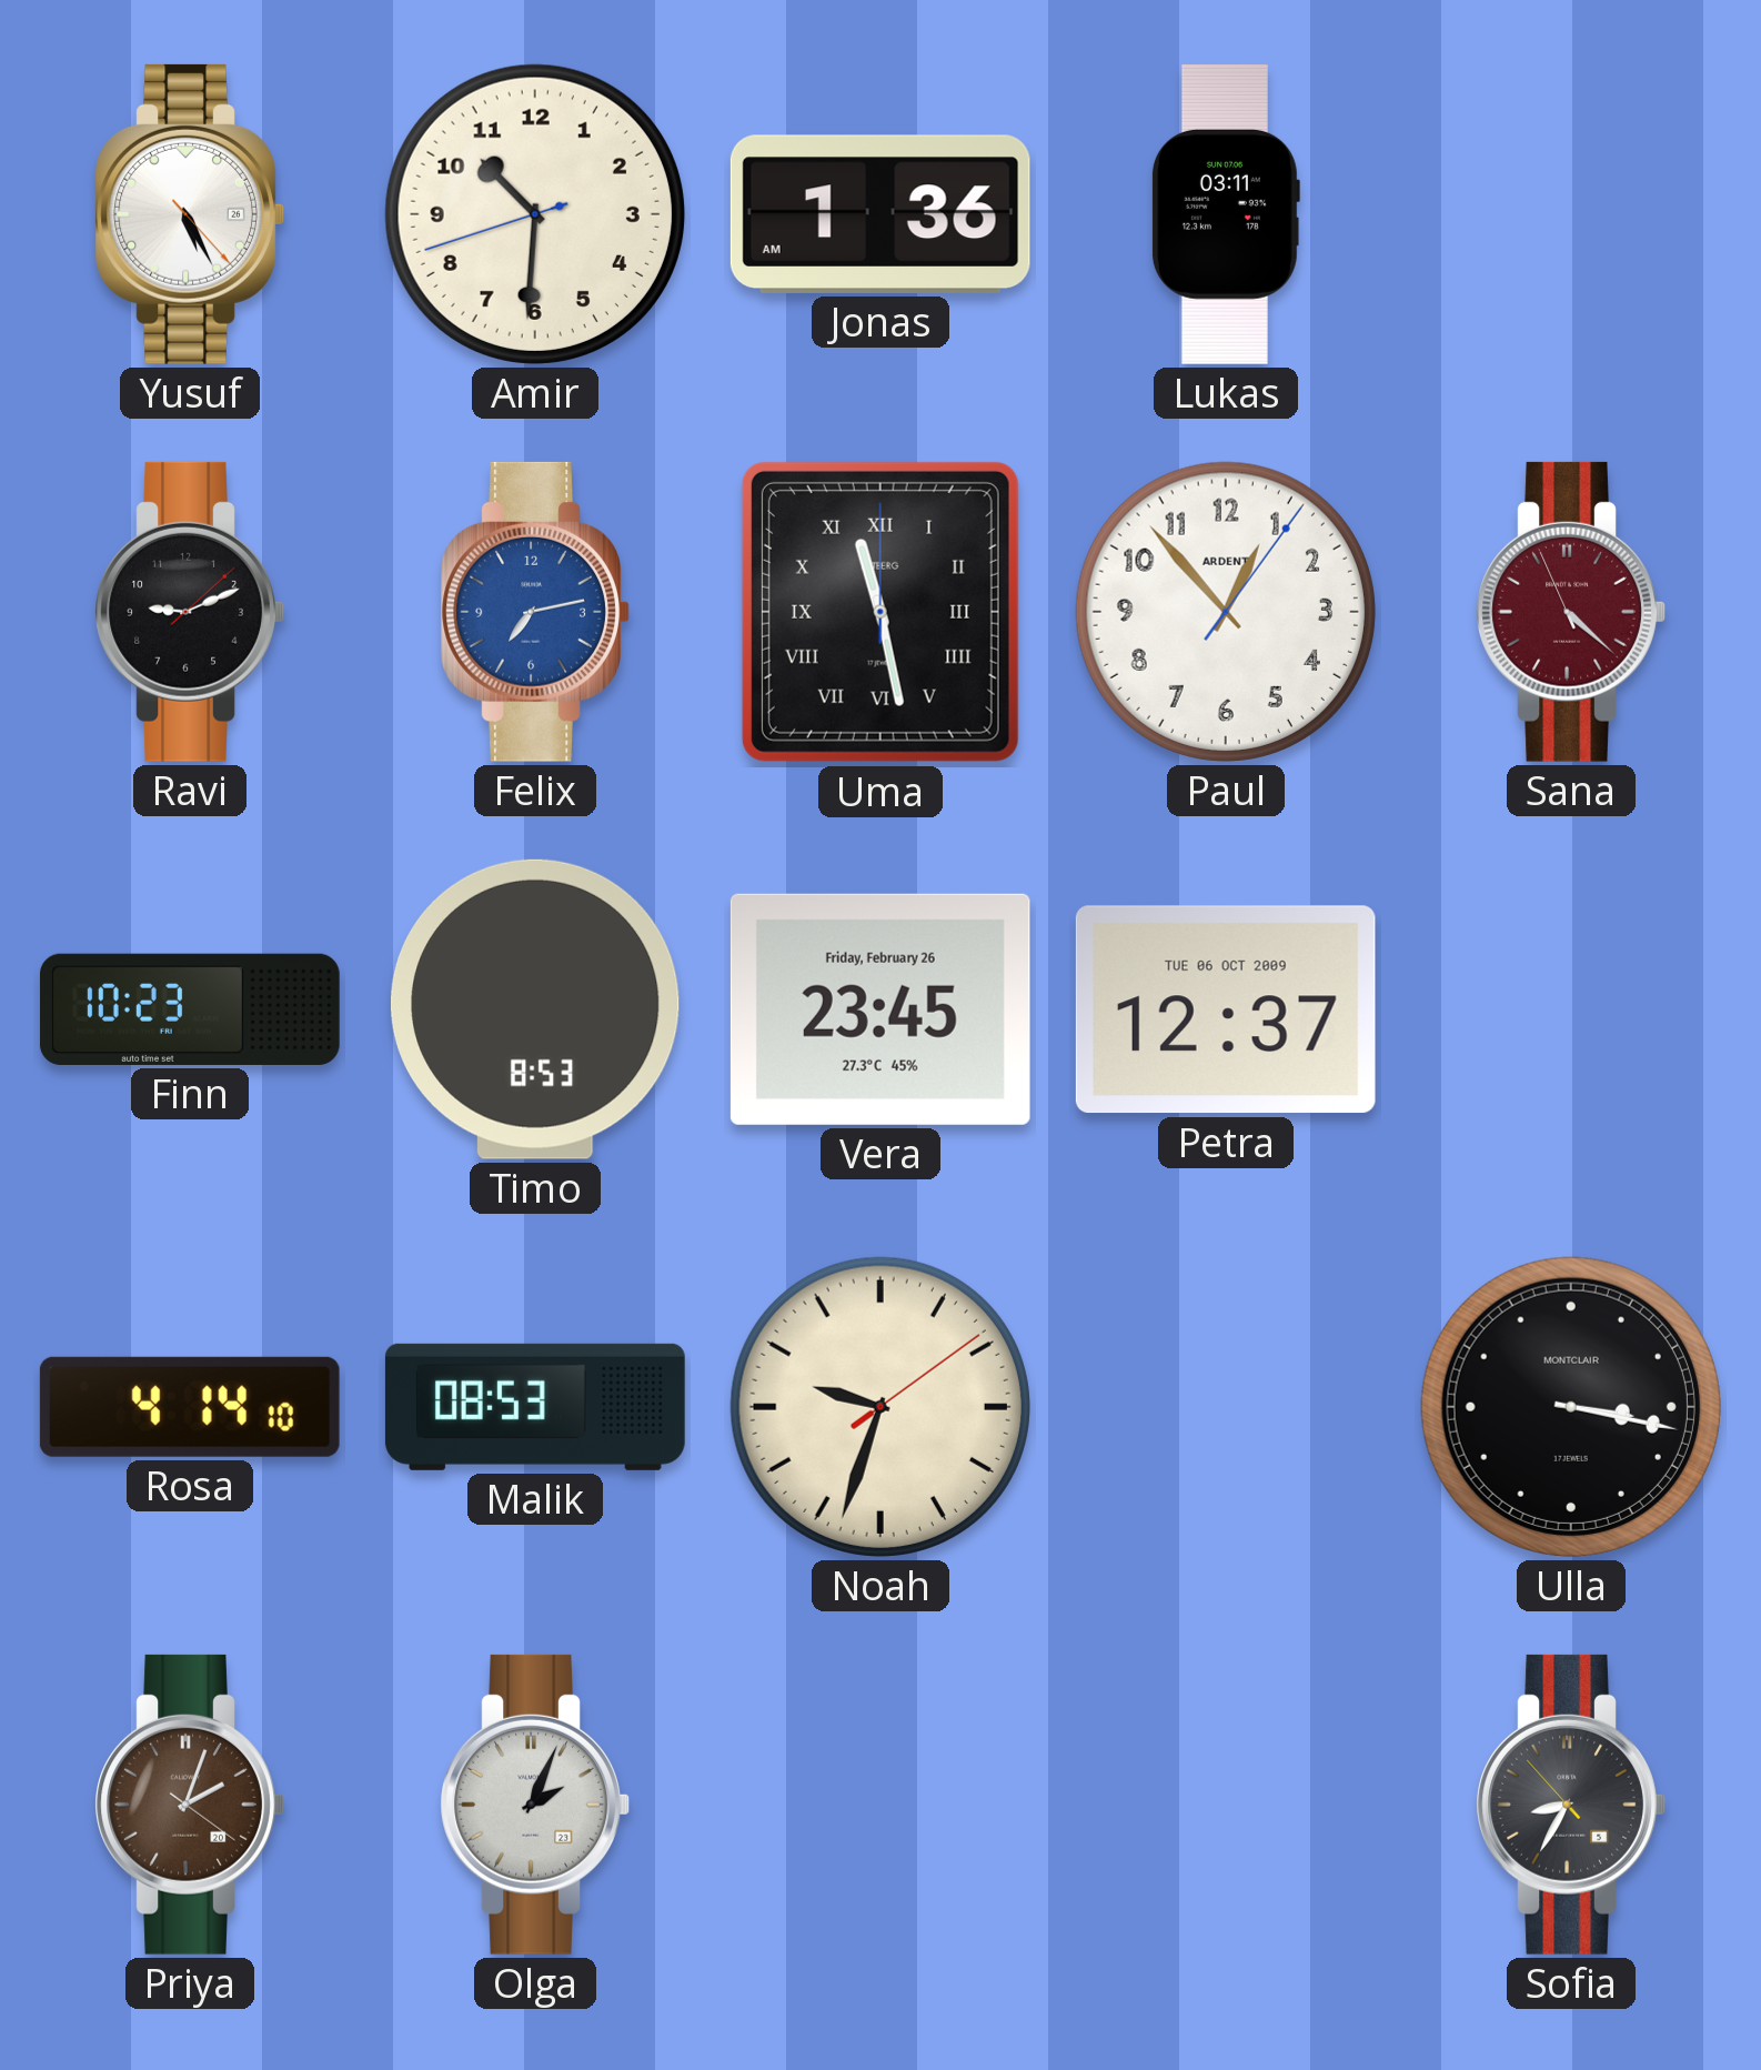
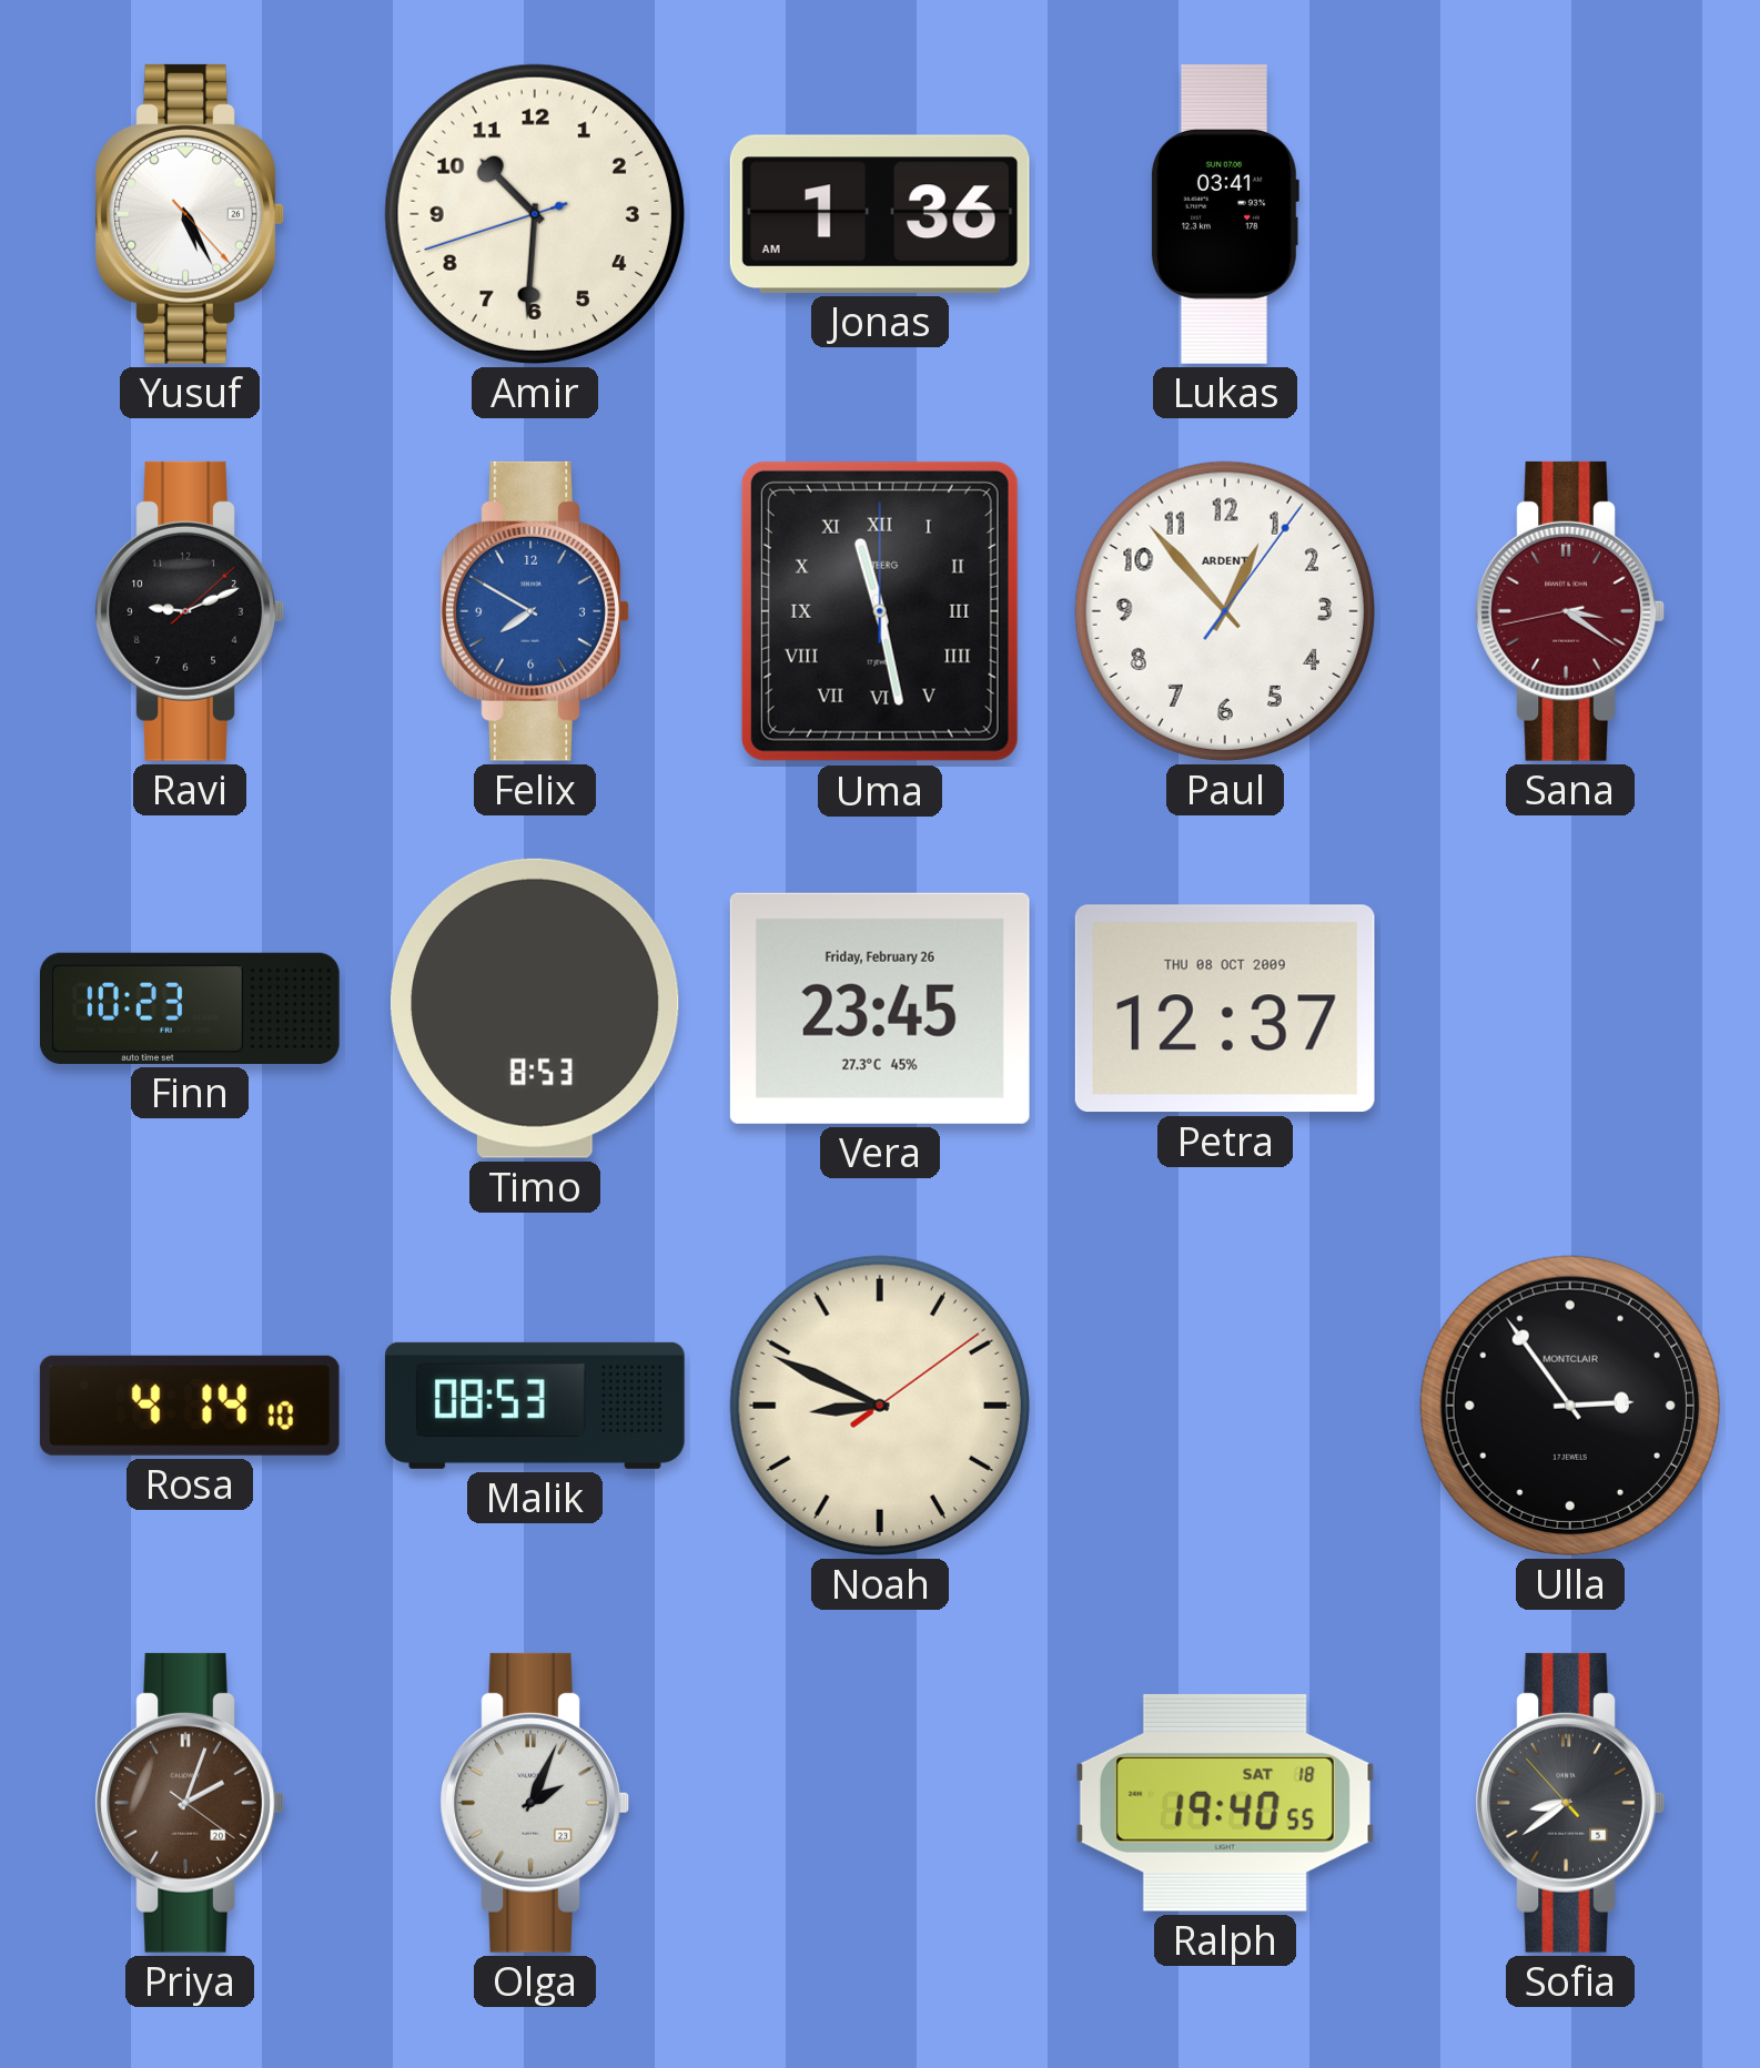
Lukas: 03:11 -> 03:41
Felix: 7:13 -> 7:50
Sana: 4:21 -> 3:20
Petra date: TUE 06 OCT 2009 -> THU 08 OCT 2009
Noah: 9:33 -> 8:49
Ulla: 3:17 -> 2:54
Ralph: none -> 19:40
Sofia: 8:34 -> 8:38
